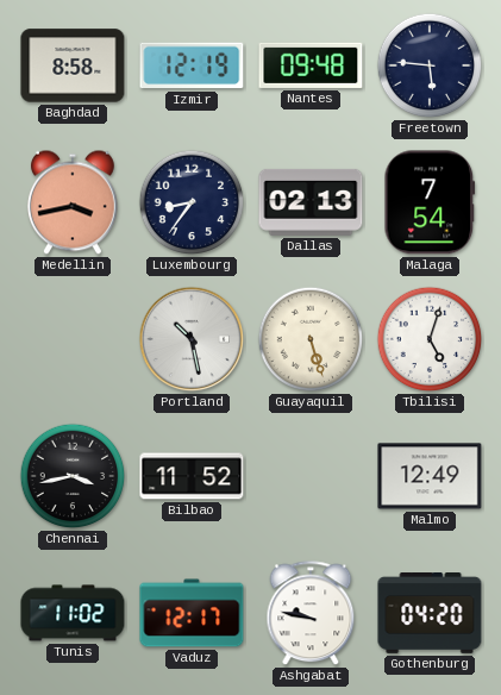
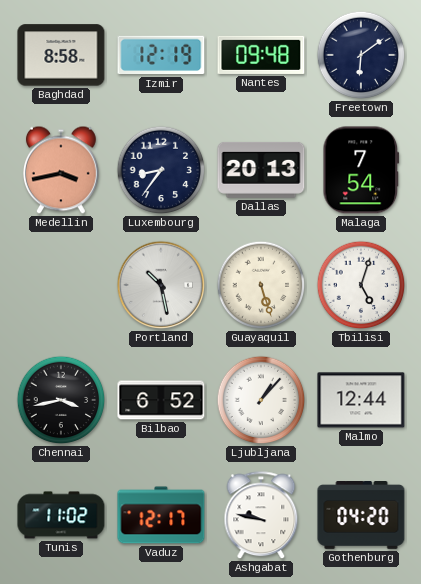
Freetown: 5:46 -> 6:09
Dallas: 02:13 -> 20:13
Bilbao: 11:52 -> 6:52
Ljubljana: none -> 1:07
Malmo: 12:49 -> 12:44
